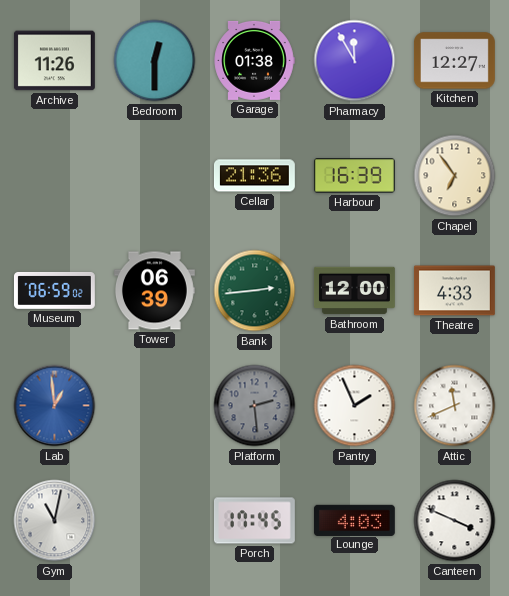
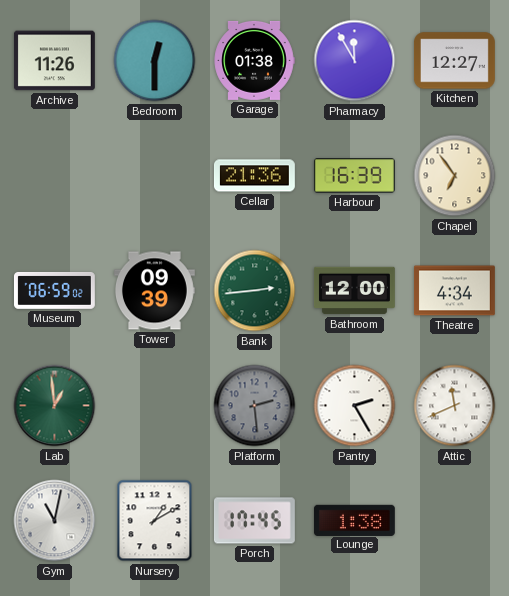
Tower: 06:39 -> 09:39
Theatre: 4:33 -> 4:34
Lab dial: blue -> green
Pantry: 1:56 -> 2:25
Nursery: none -> 1:10
Lounge: 4:03 -> 1:38
Canteen: 3:49 -> none
